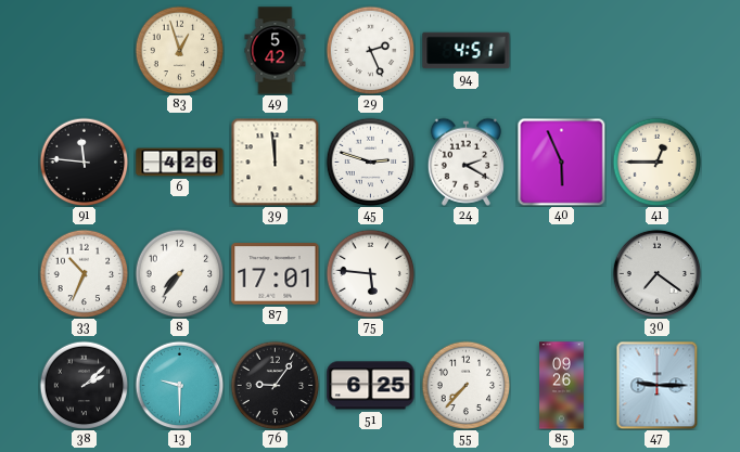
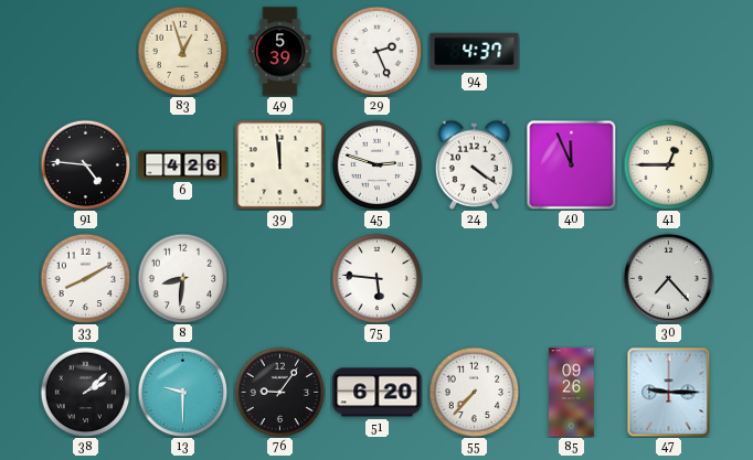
49: 5:42 -> 5:39
94: 4:51 -> 4:37
91: 11:46 -> 4:46
24: 2:20 -> 4:21
40: 5:56 -> 11:56
33: 10:34 -> 8:10
8: 7:36 -> 8:31
87: 17:01 -> none
30: 7:21 -> 7:23
51: 6:25 -> 6:20
